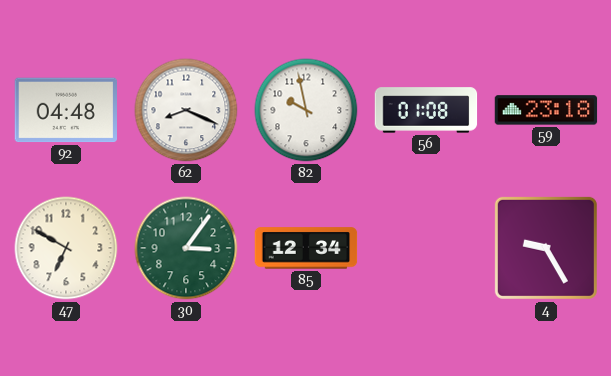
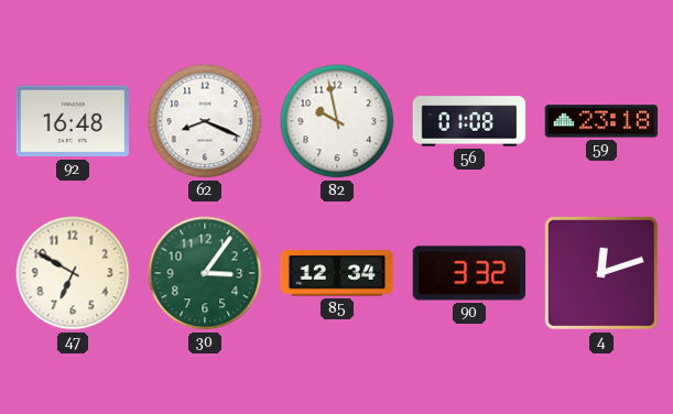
92: 04:48 -> 16:48
90: none -> 3:32
4: 9:25 -> 12:12
